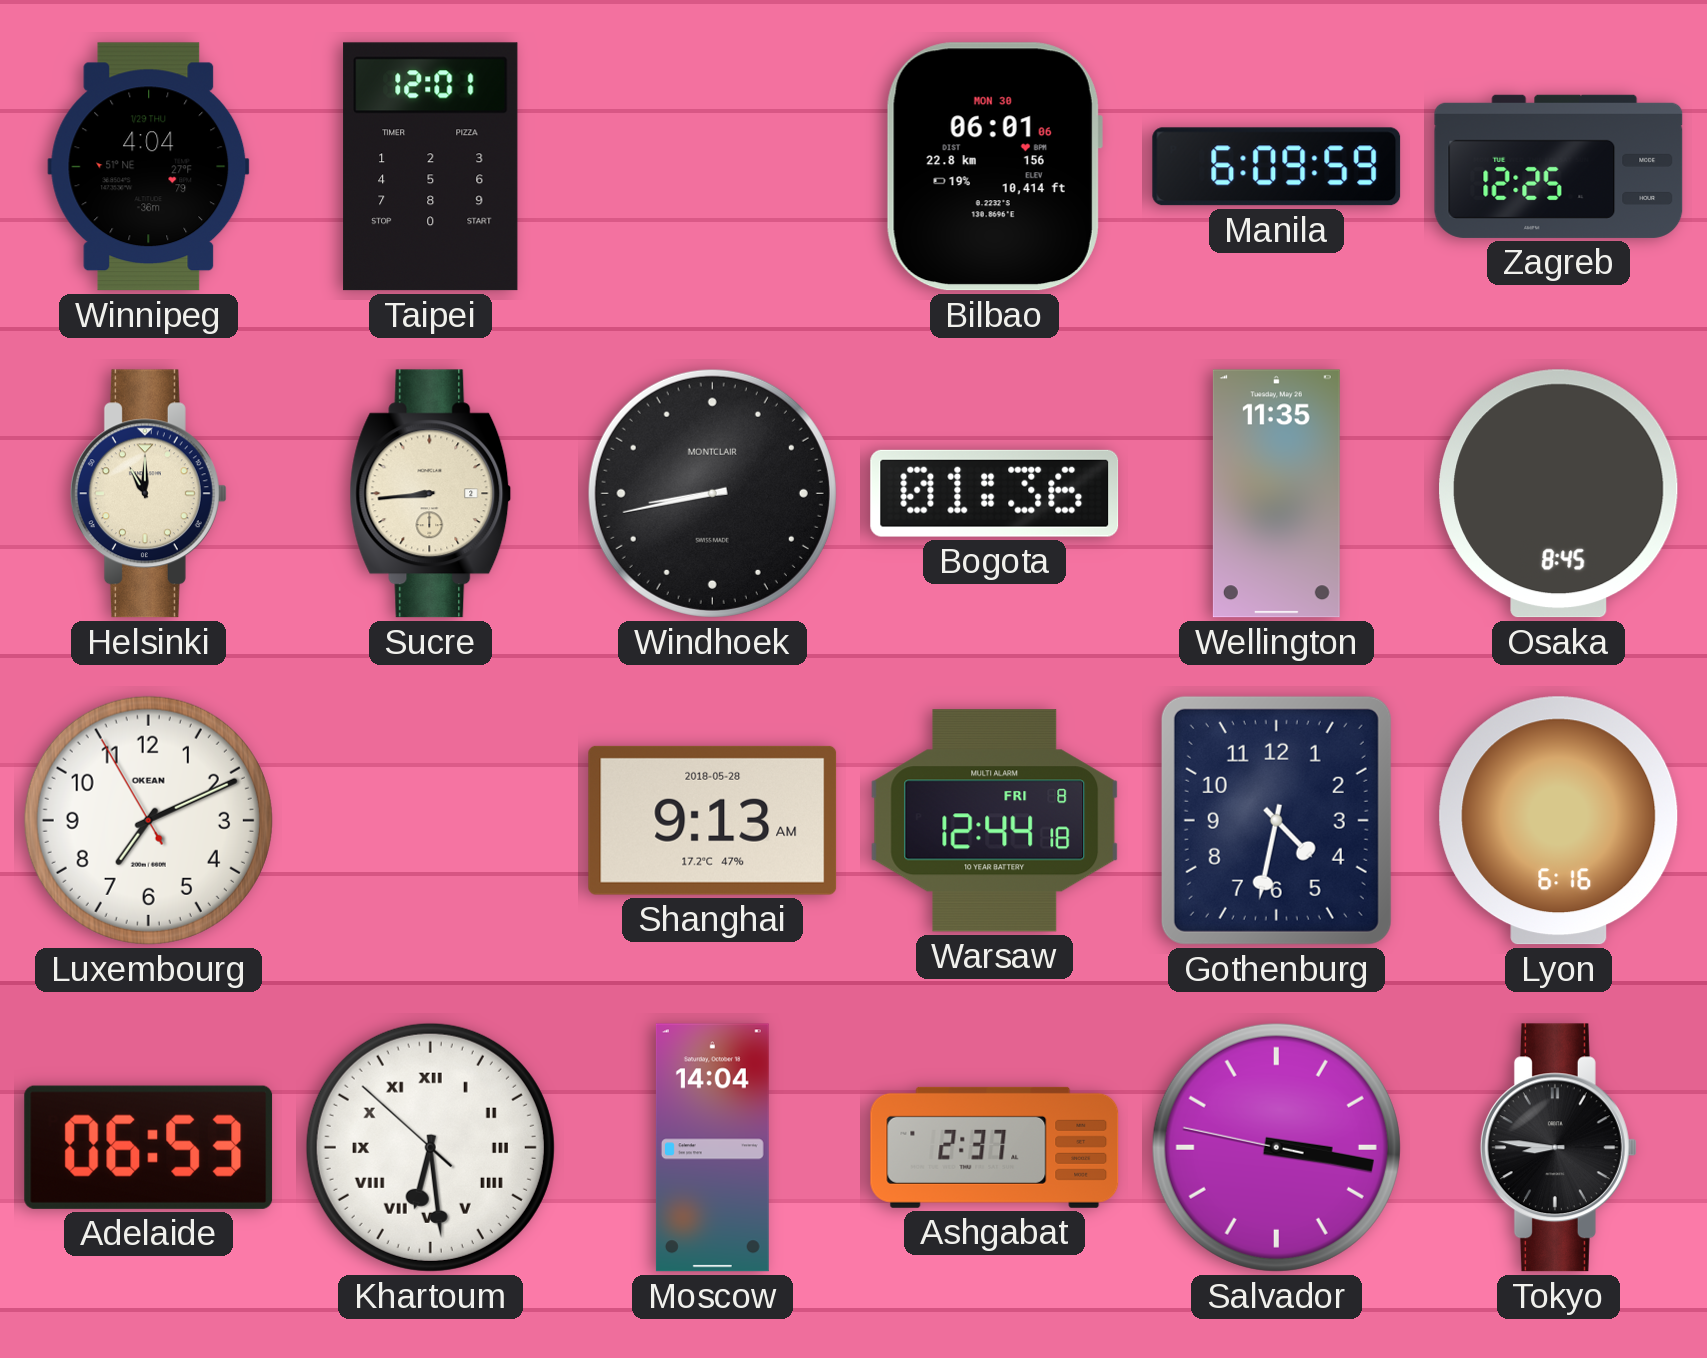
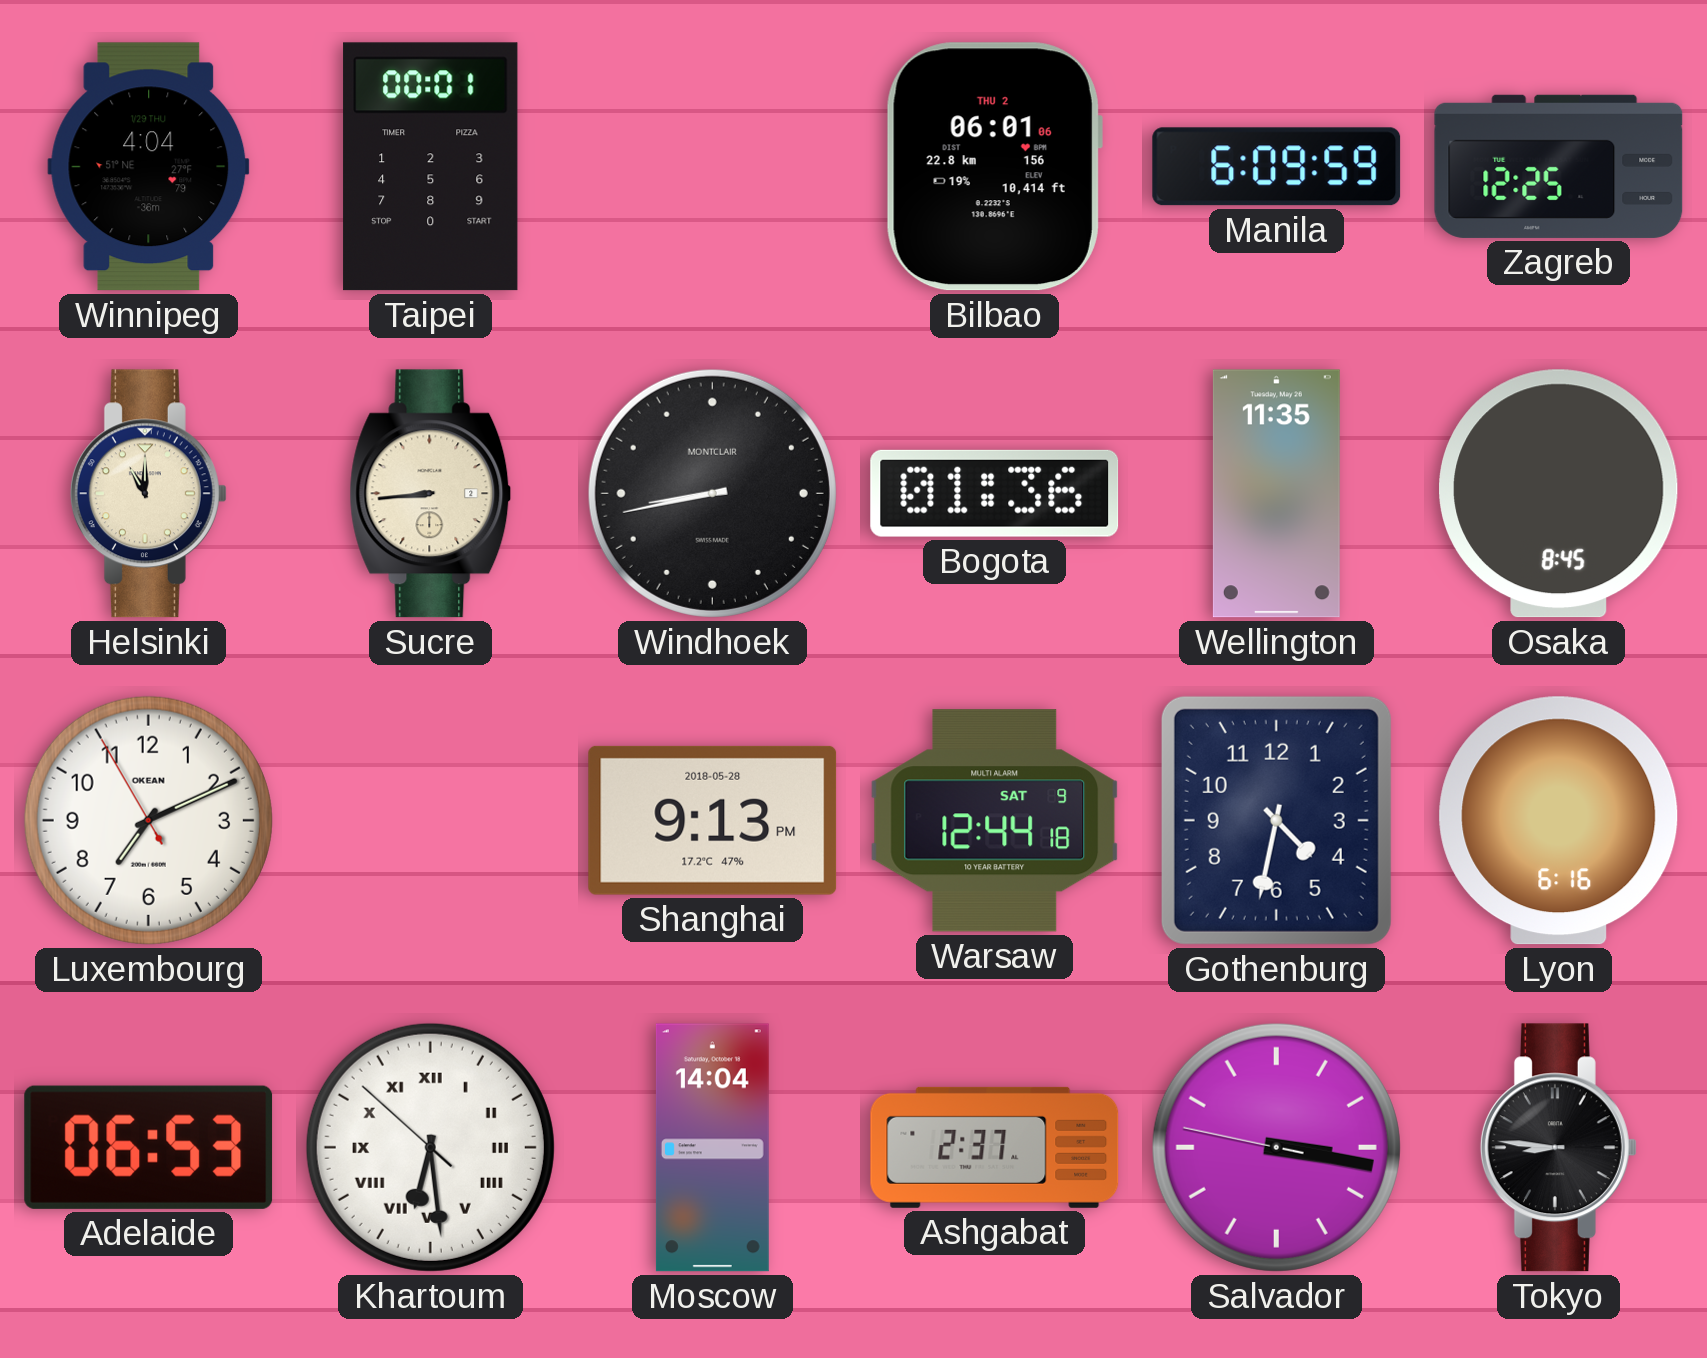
Taipei: 12:01 -> 00:01
Bilbao date: MON 30 -> THU 2
Shanghai: 9:13 AM -> 9:13 PM
Warsaw date: FRI 8 -> SAT 9
